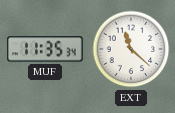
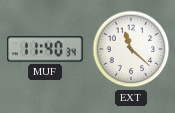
MUF: 11:35 -> 11:40
